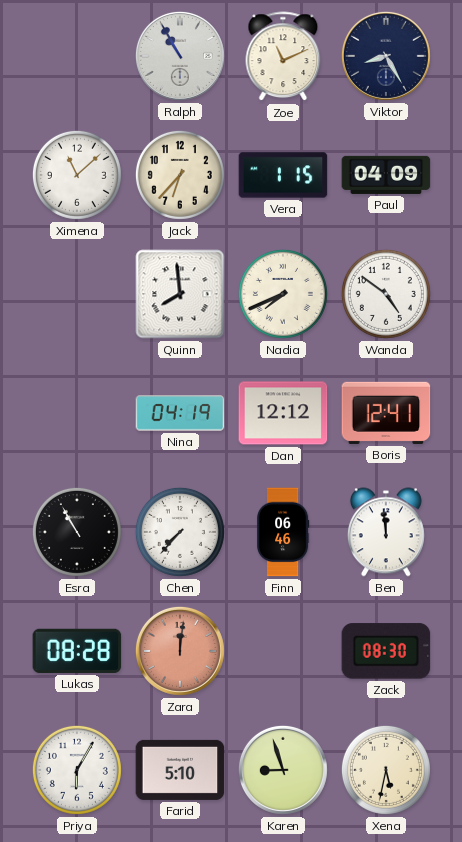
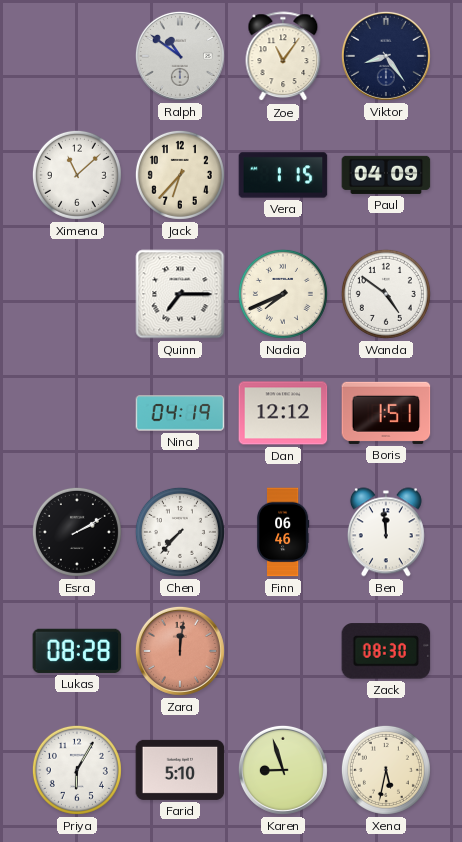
Ralph: 10:55 -> 10:51
Zoe: 11:11 -> 11:06
Viktor: 8:25 -> 8:24
Quinn: 7:59 -> 7:15
Boris: 12:41 -> 1:51
Esra: 10:55 -> 2:10
